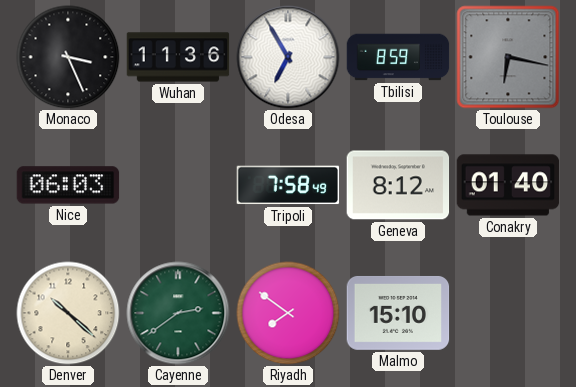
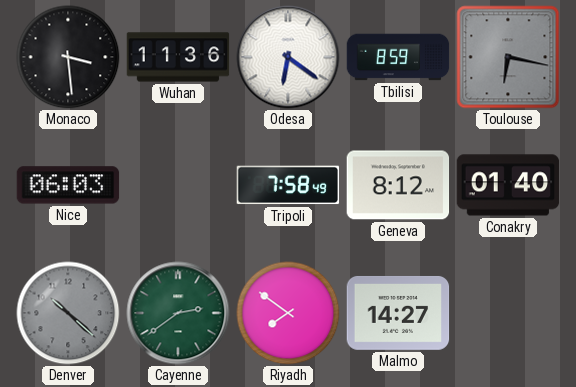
Monaco: 3:26 -> 3:29
Odesa: 6:55 -> 6:21
Denver dial: cream -> grey
Malmo: 15:10 -> 14:27
